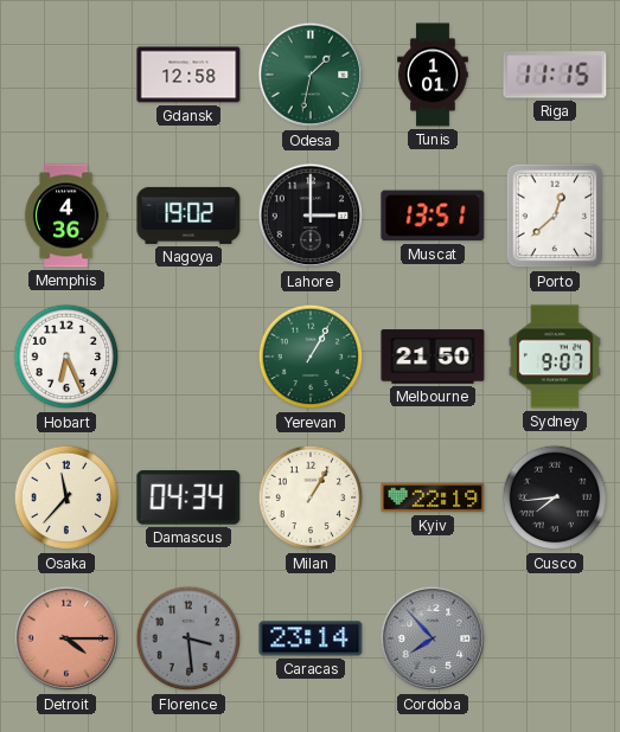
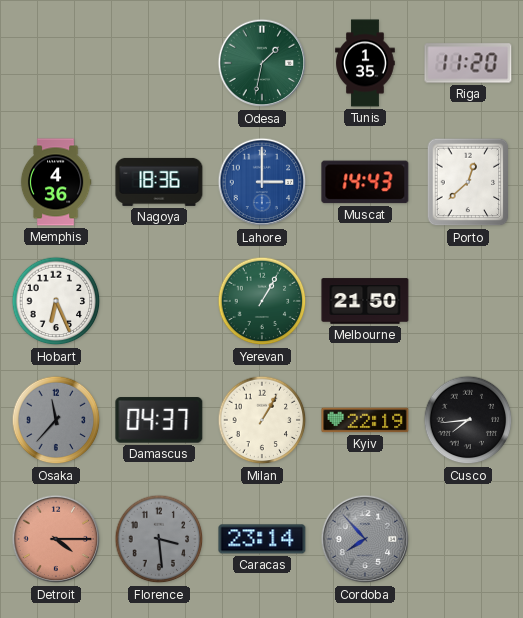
Gdansk: 12:58 -> none
Tunis: 1:01 -> 1:35
Riga: 11:15 -> 11:20
Nagoya: 19:02 -> 18:36
Lahore dial: black -> blue
Muscat: 13:51 -> 14:43
Sydney: 9:07 -> none
Osaka dial: cream -> grey
Damascus: 04:34 -> 04:37
